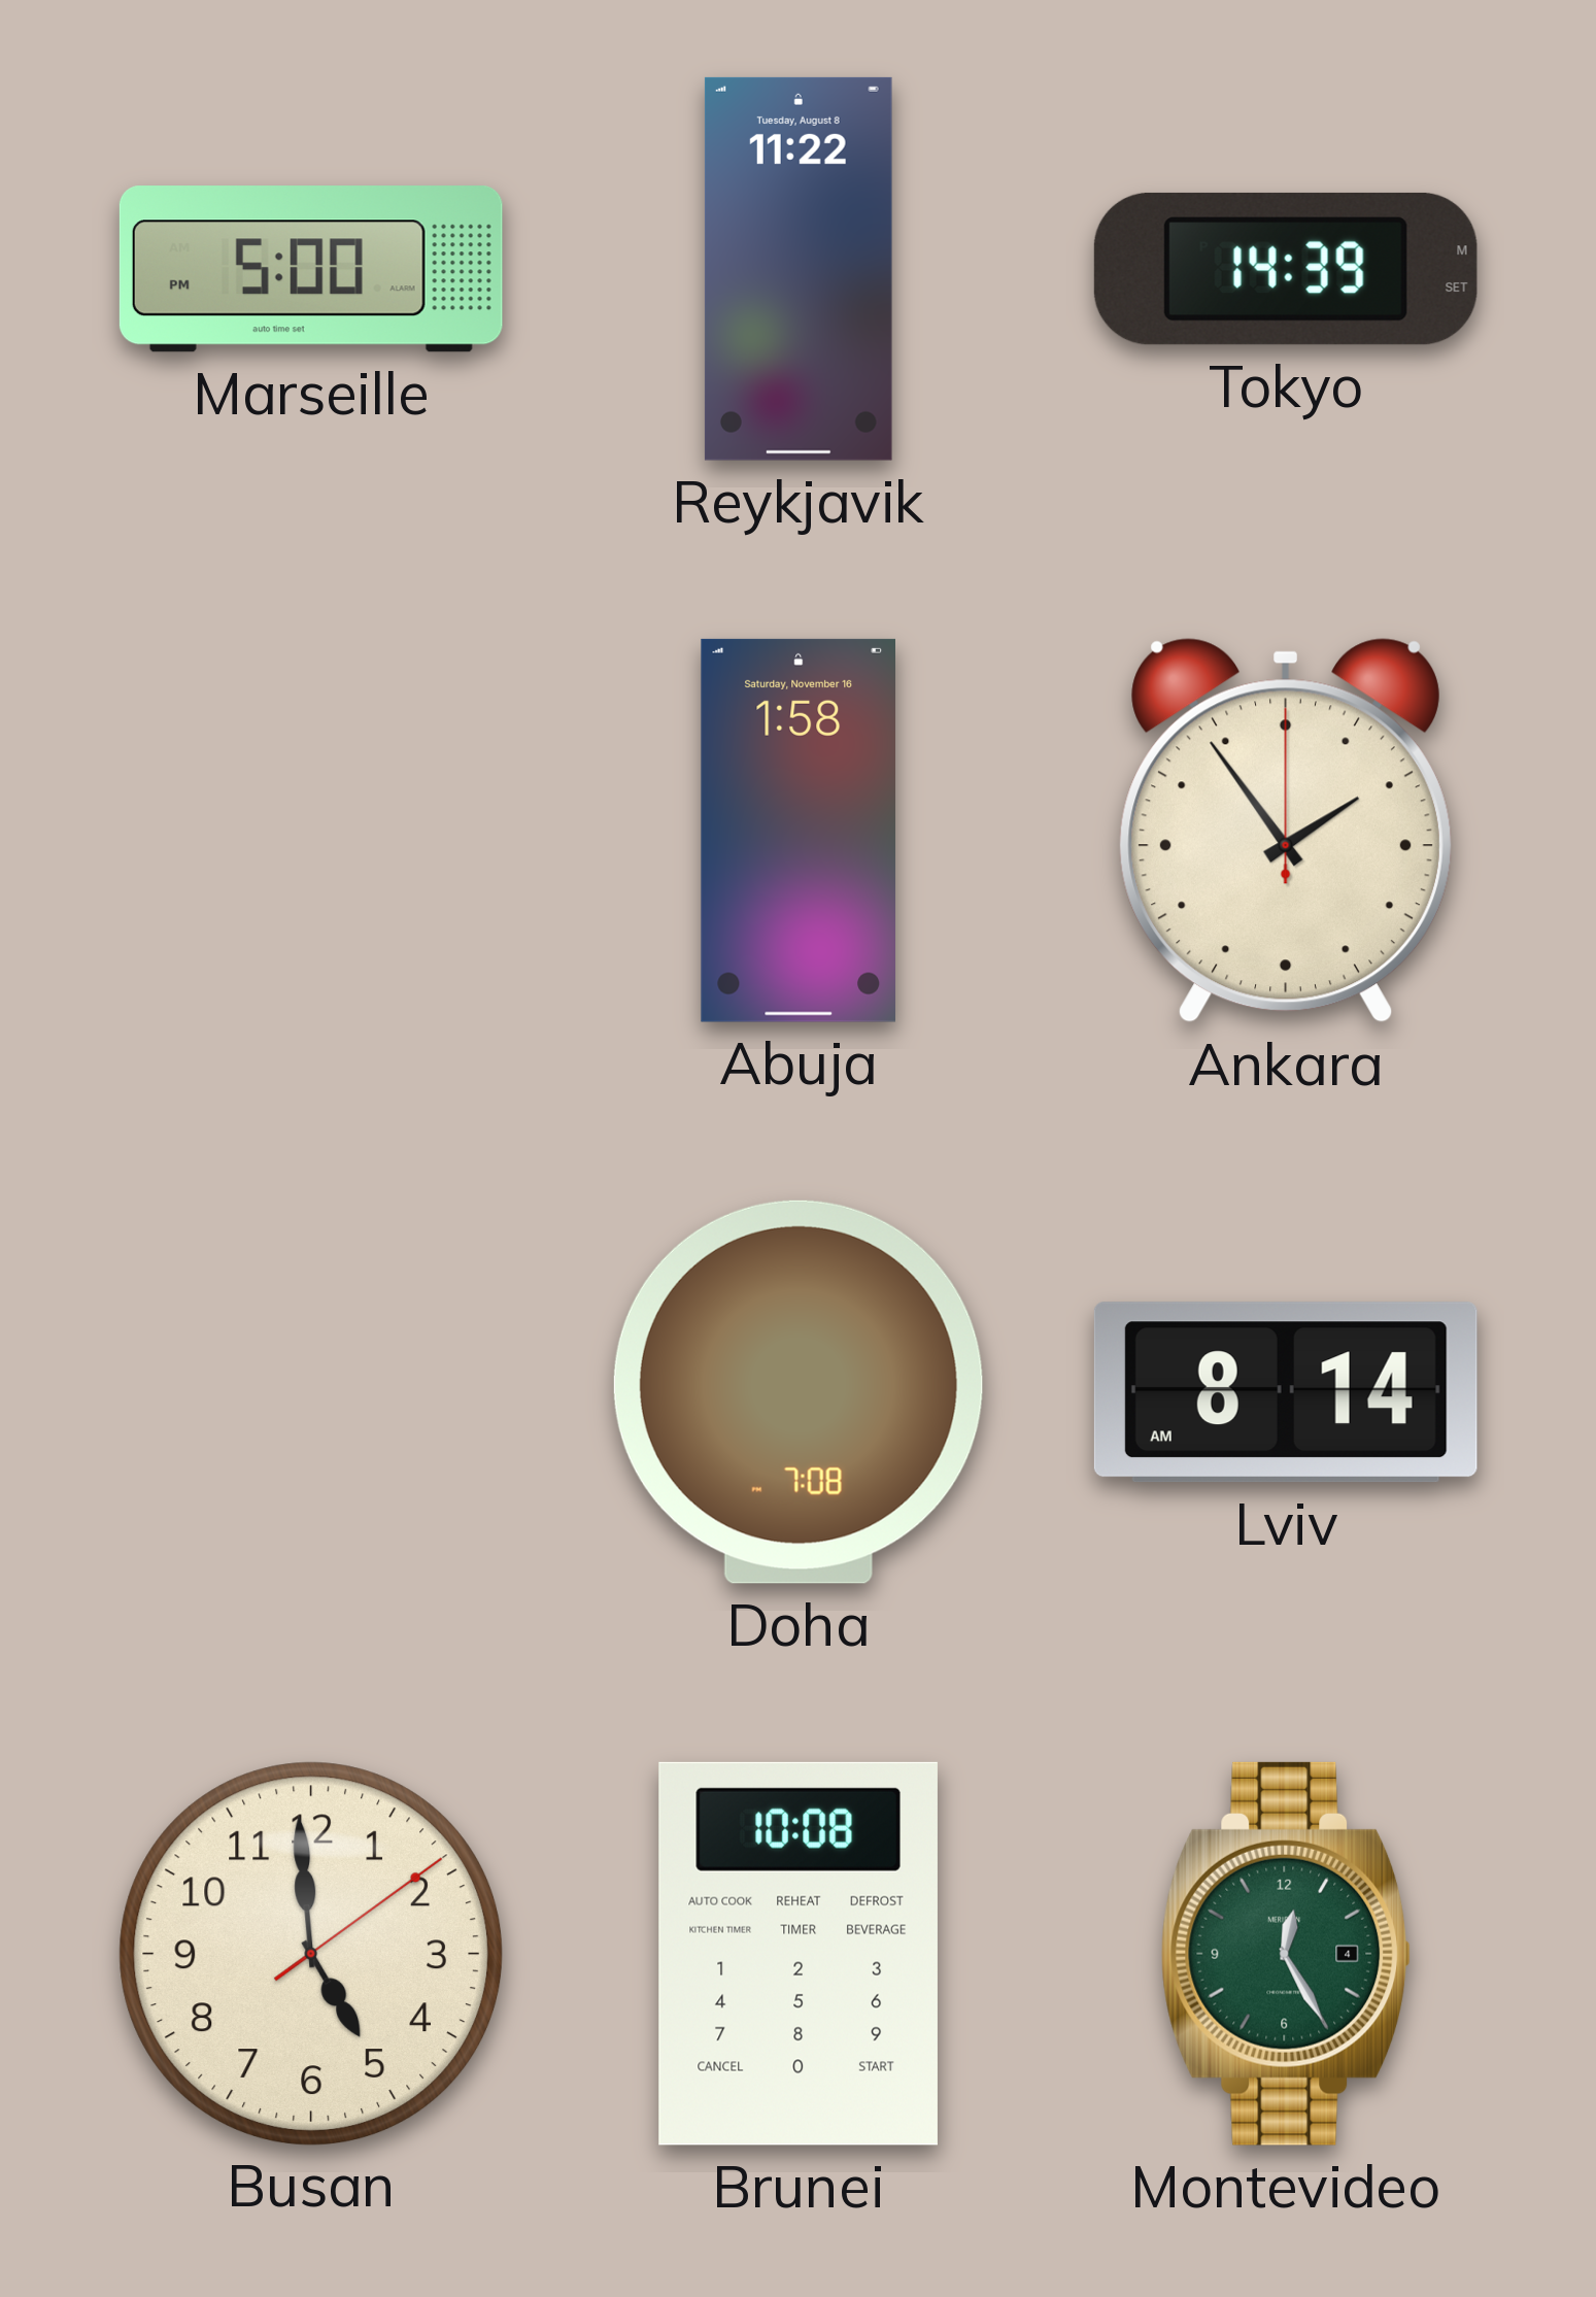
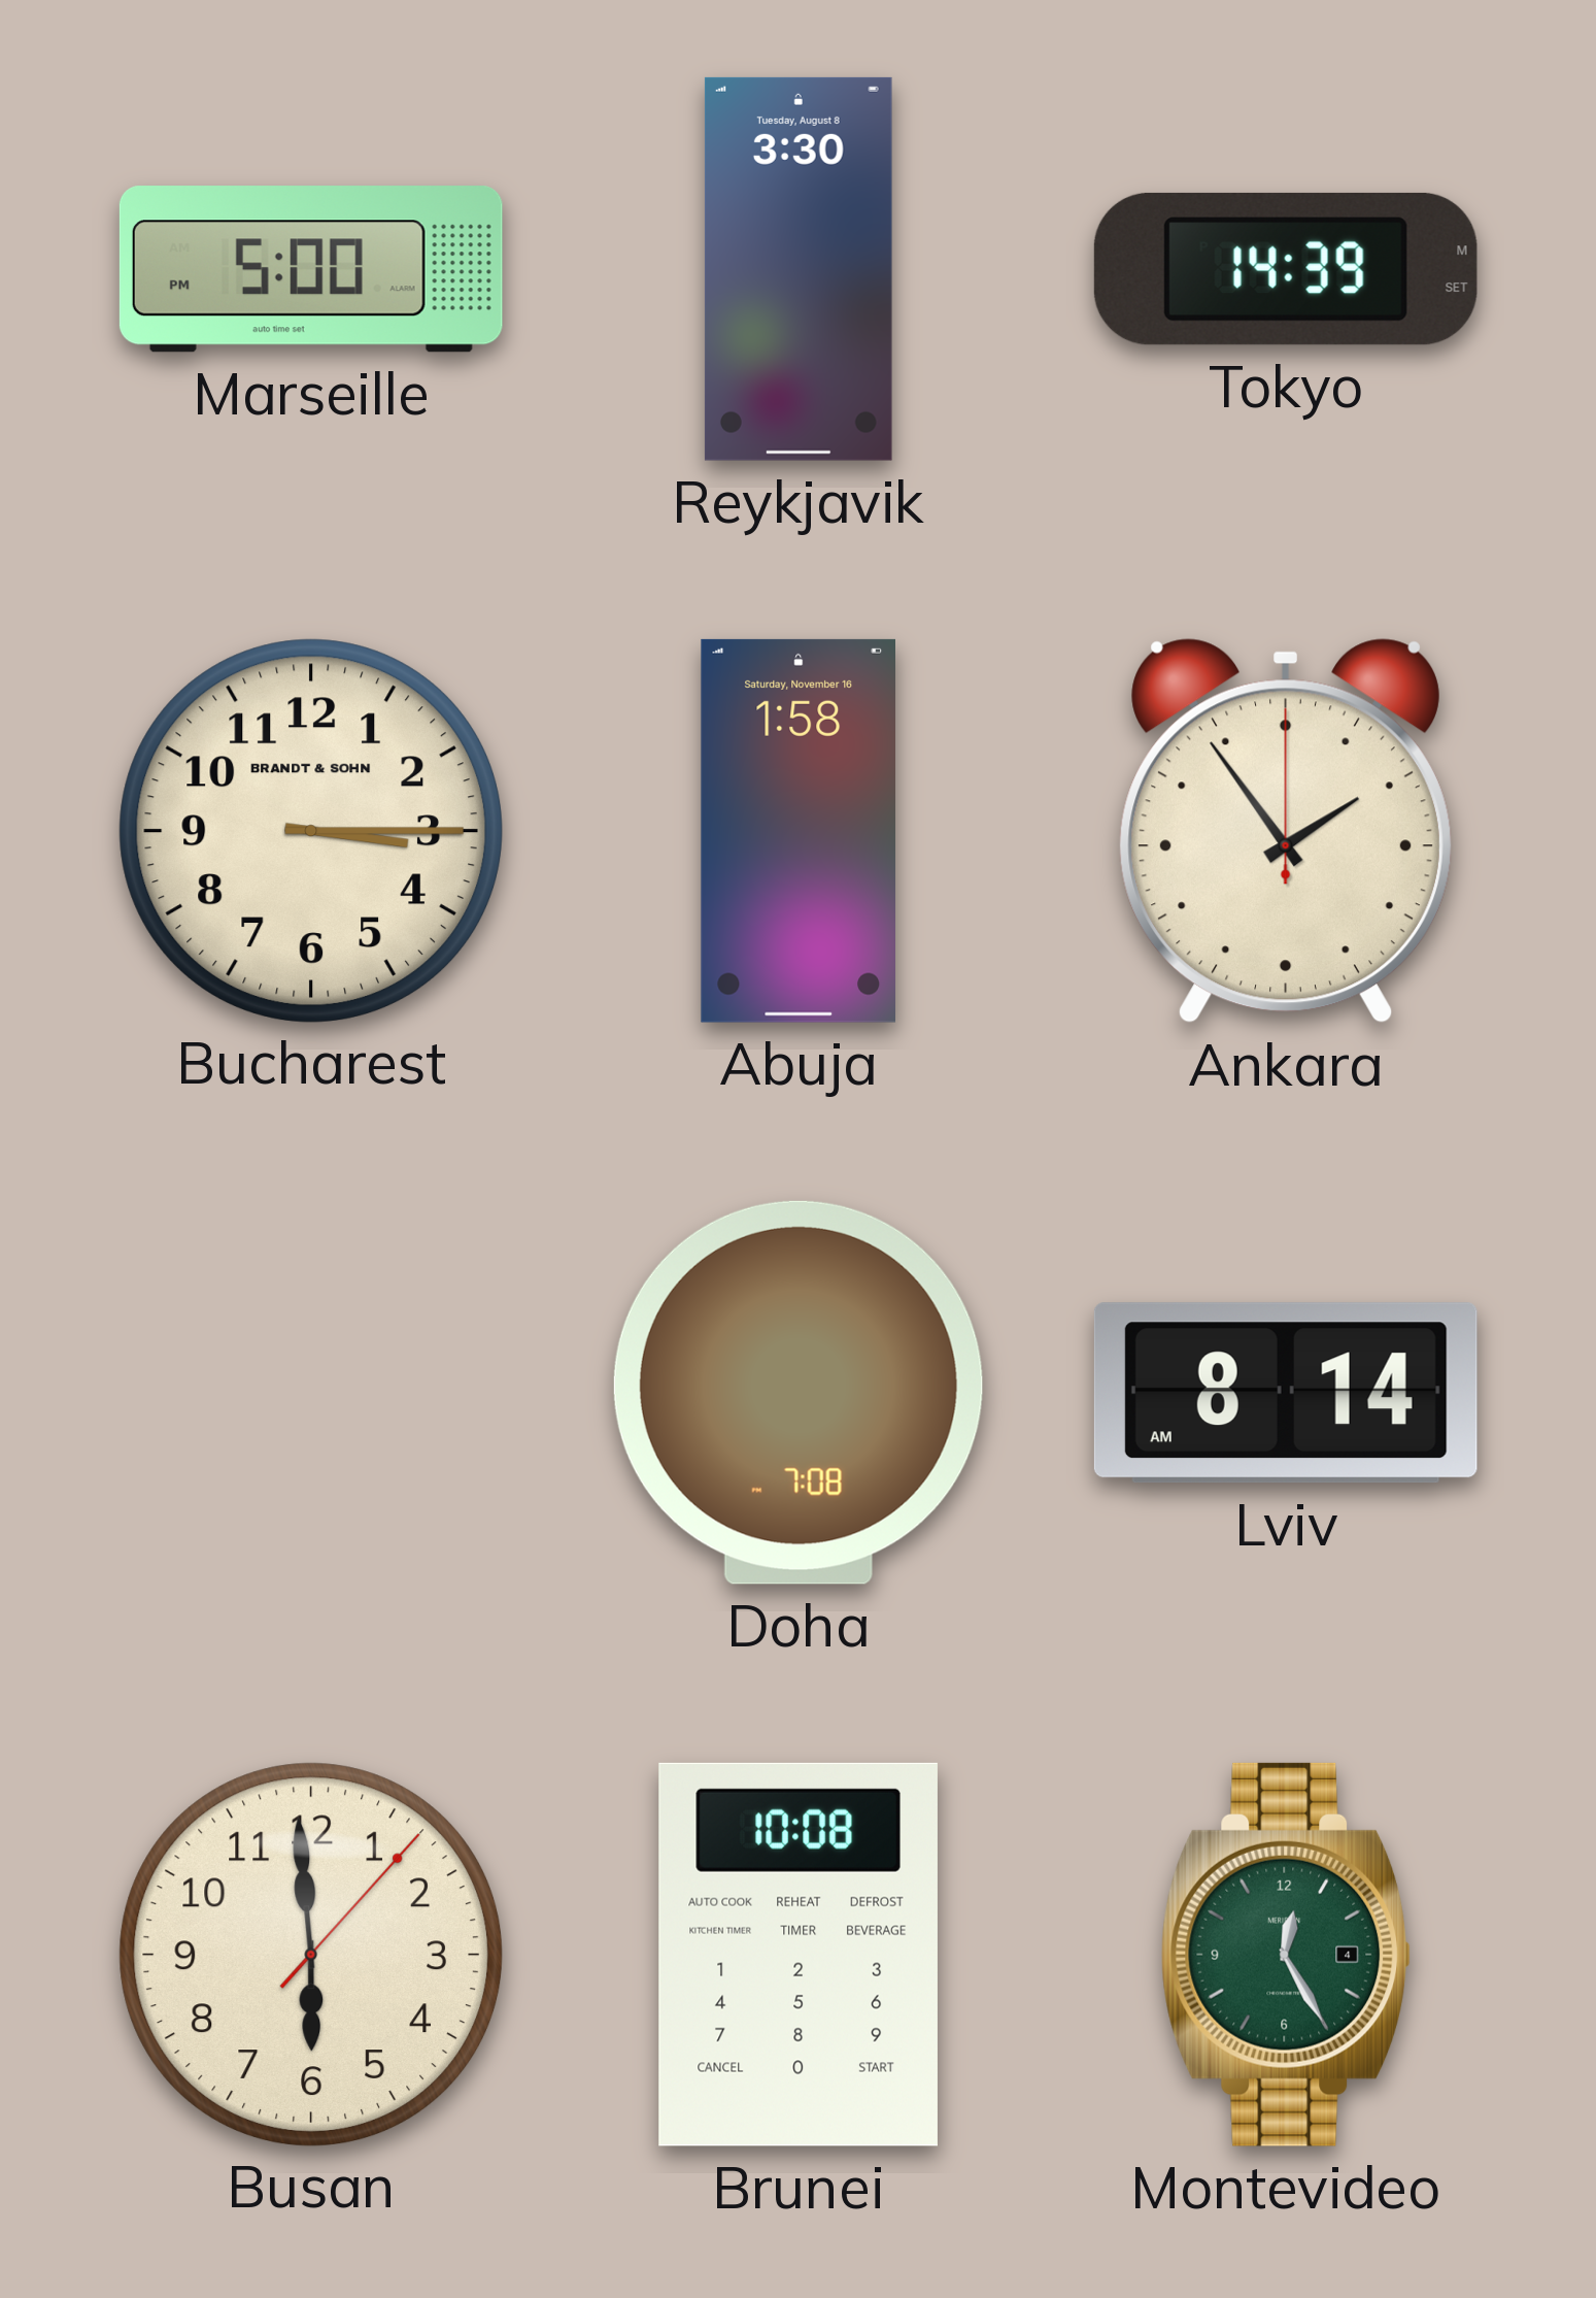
Reykjavik: 11:22 -> 3:30
Bucharest: none -> 3:15
Busan: 4:59 -> 5:59
